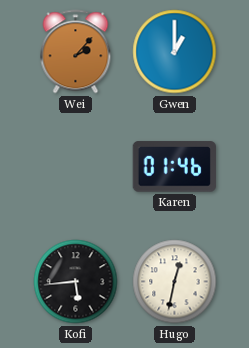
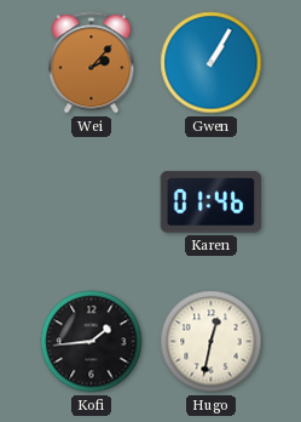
Gwen: 1:00 -> 1:05
Kofi: 5:44 -> 1:44
